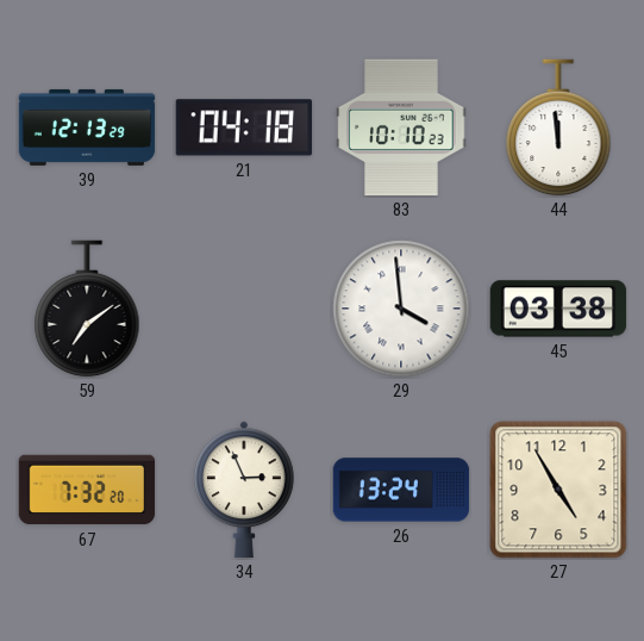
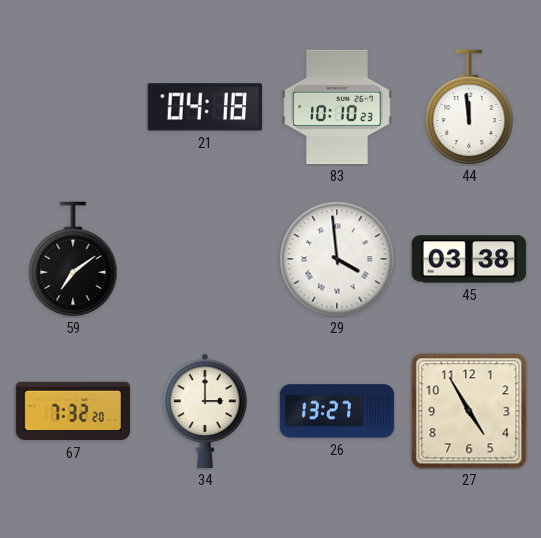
39: 12:13 -> none
34: 2:56 -> 3:00
26: 13:24 -> 13:27
